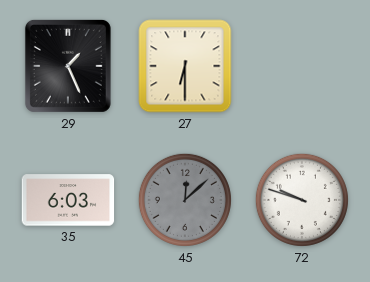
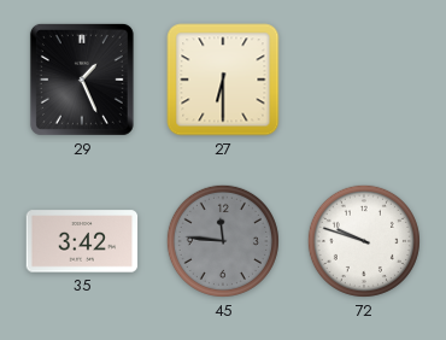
35: 6:03 -> 3:42
45: 12:08 -> 11:46
